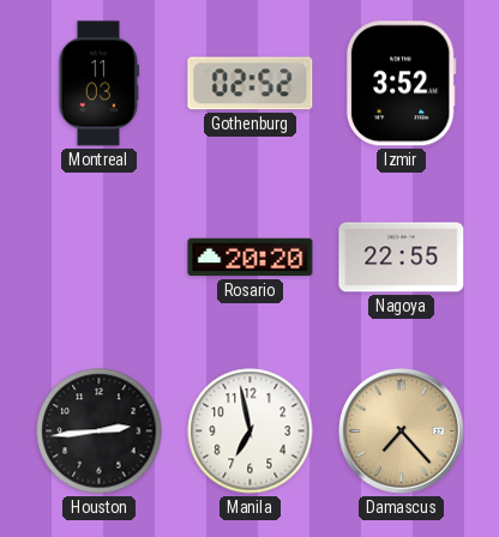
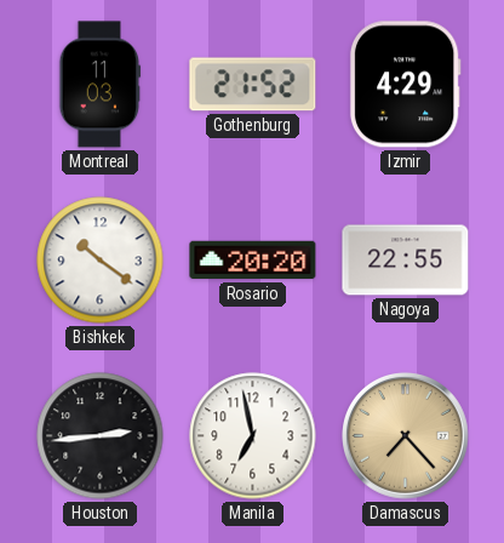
Gothenburg: 02:52 -> 21:52
Izmir: 3:52 -> 4:29
Bishkek: none -> 10:21
